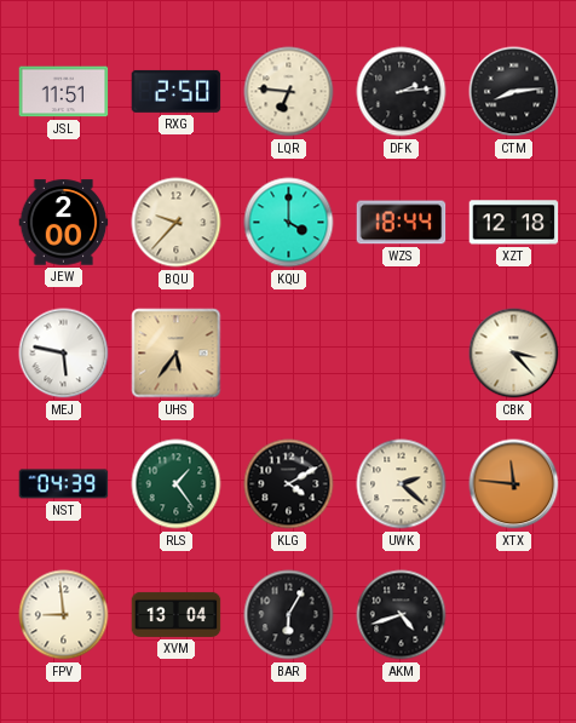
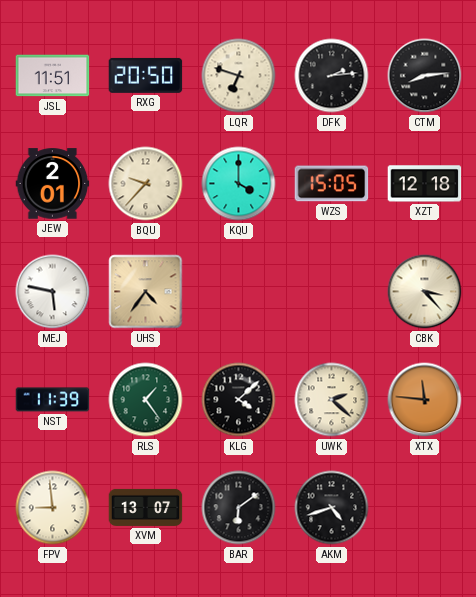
RXG: 2:50 -> 20:50
LQR: 6:46 -> 6:48
JEW: 2:00 -> 2:01
WZS: 18:44 -> 15:05
UHS: 5:36 -> 4:36
NST: 04:39 -> 11:39
KLG: 4:10 -> 4:08
XVM: 13:04 -> 13:07
BAR: 6:05 -> 6:09
